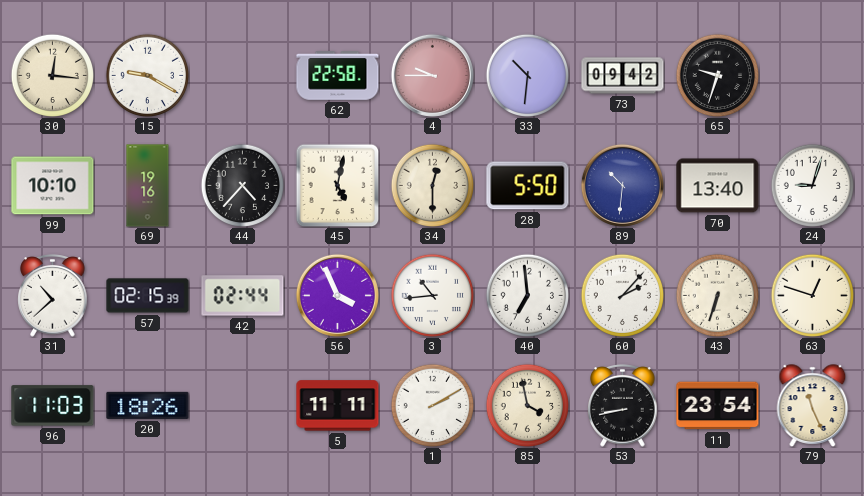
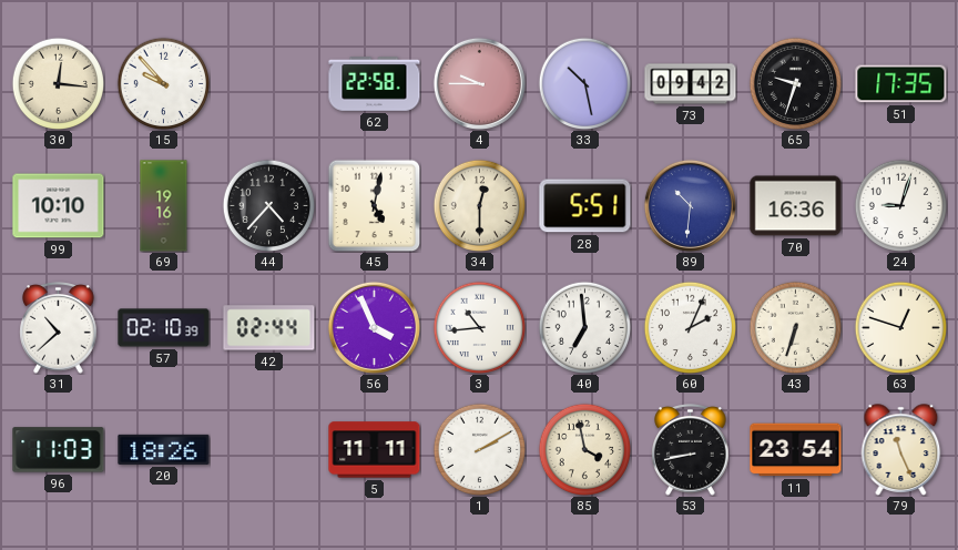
15: 9:20 -> 9:53
33: 10:31 -> 10:28
51: none -> 17:35
28: 5:50 -> 5:51
70: 13:40 -> 16:36
57: 02:15 -> 02:10
60: 2:07 -> 2:04
